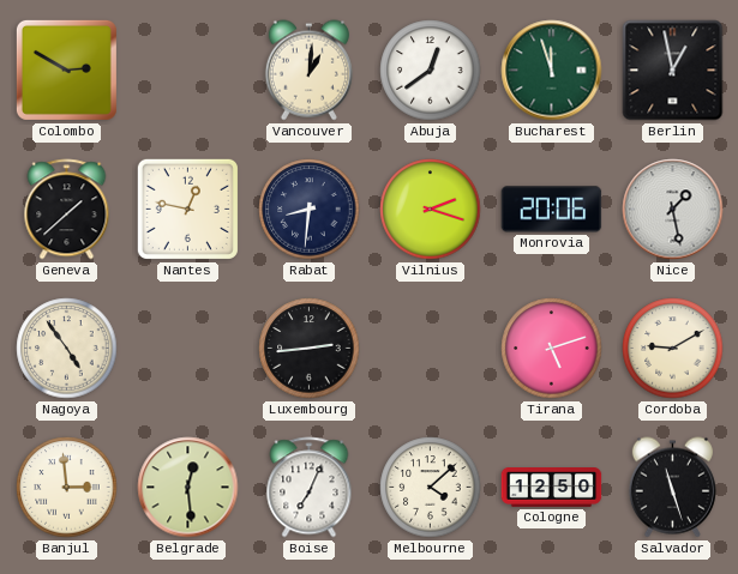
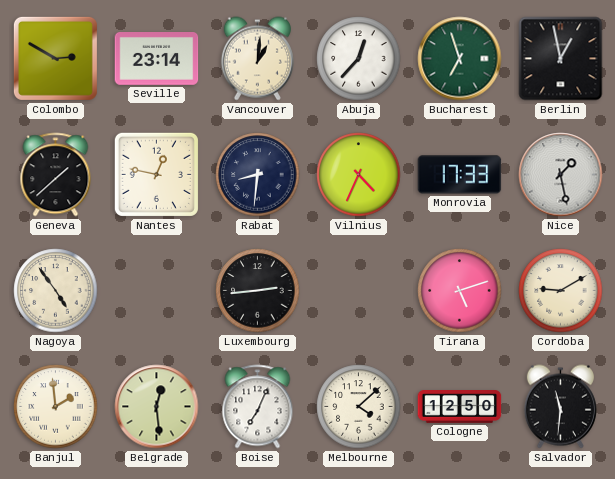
Seville: none -> 23:14
Abuja: 12:39 -> 12:37
Bucharest: 11:57 -> 6:57
Vilnius: 2:18 -> 4:34
Monrovia: 20:06 -> 17:33
Banjul: 2:59 -> 1:59
Salvador: 11:27 -> 11:31
